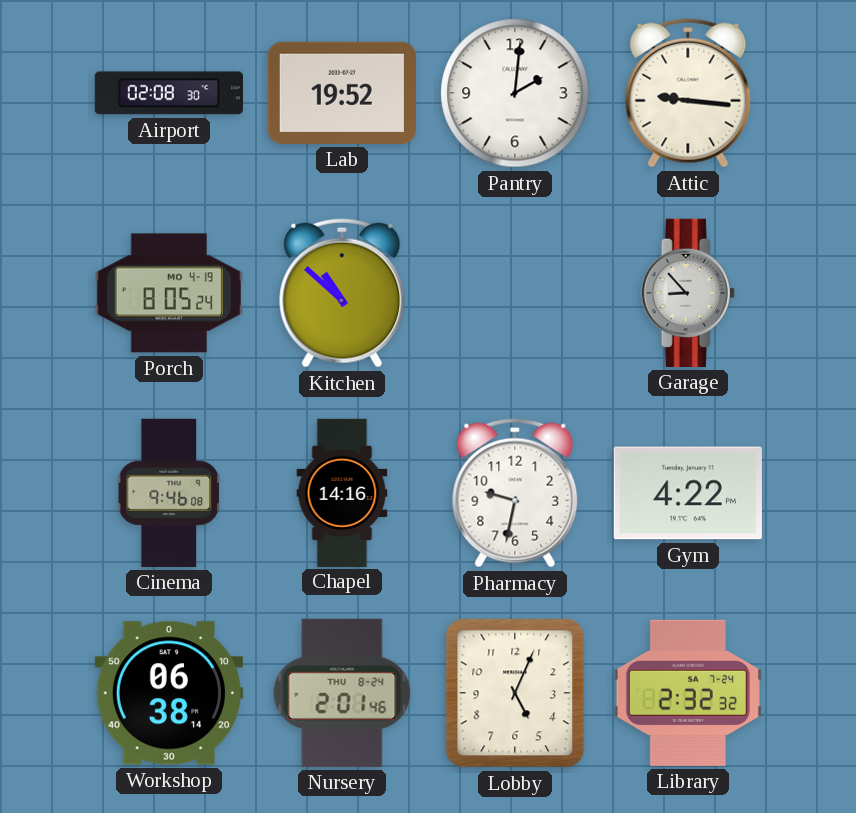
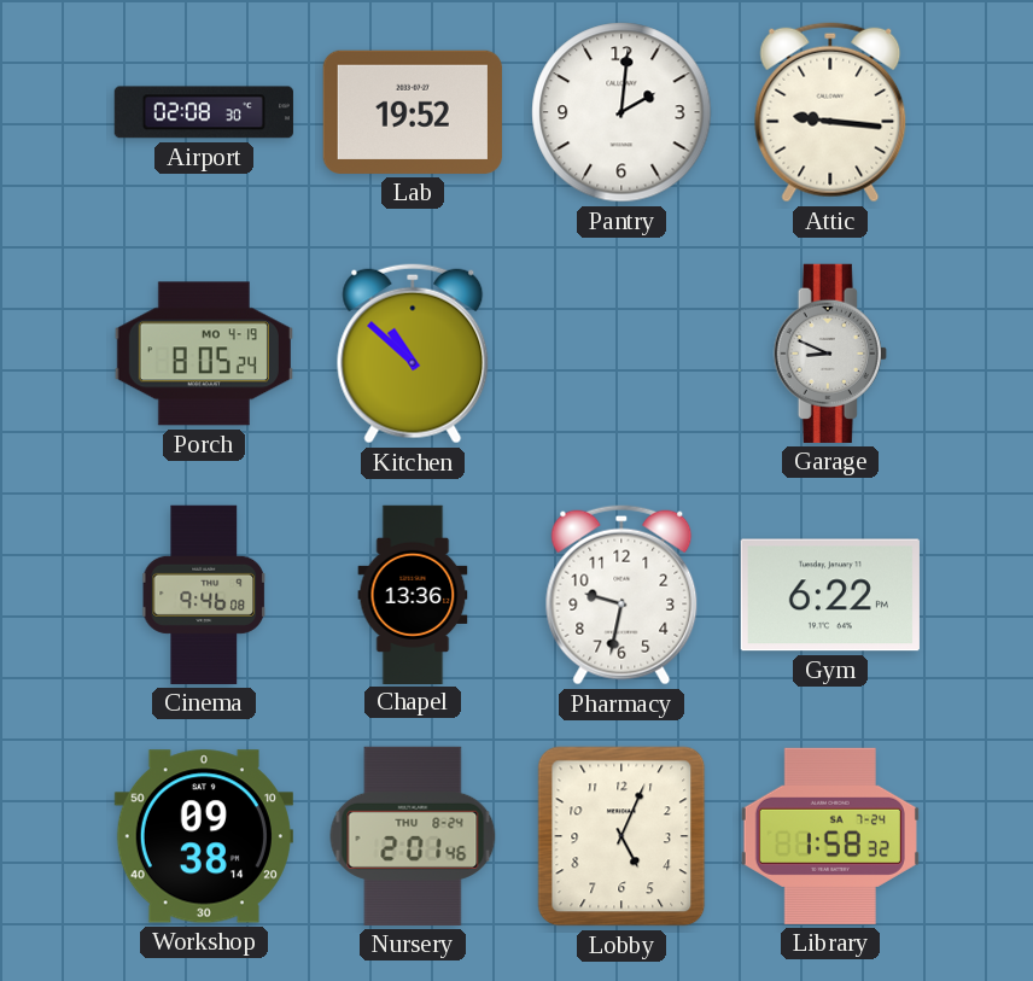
Garage: 8:53 -> 8:49
Chapel: 14:16 -> 13:36
Gym: 4:22 -> 6:22
Workshop: 06:38 -> 09:38
Library: 2:32 -> 1:58
